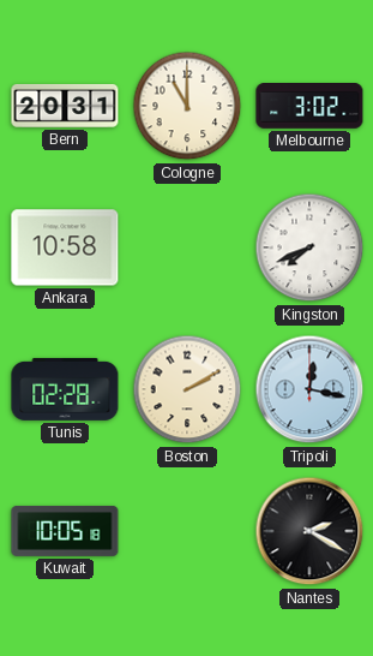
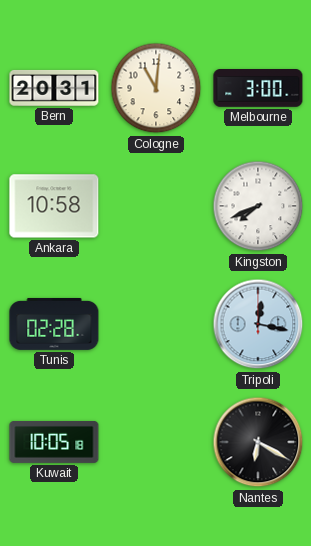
Cologne: 11:00 -> 11:01
Melbourne: 3:02 -> 3:00
Boston: 2:10 -> none
Nantes: 2:20 -> 6:20
